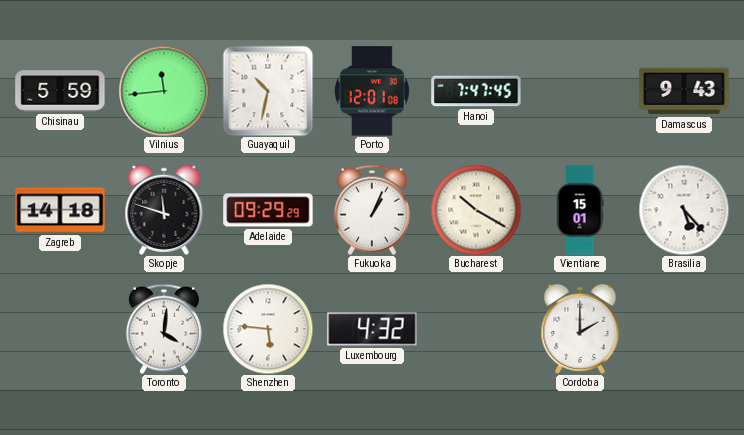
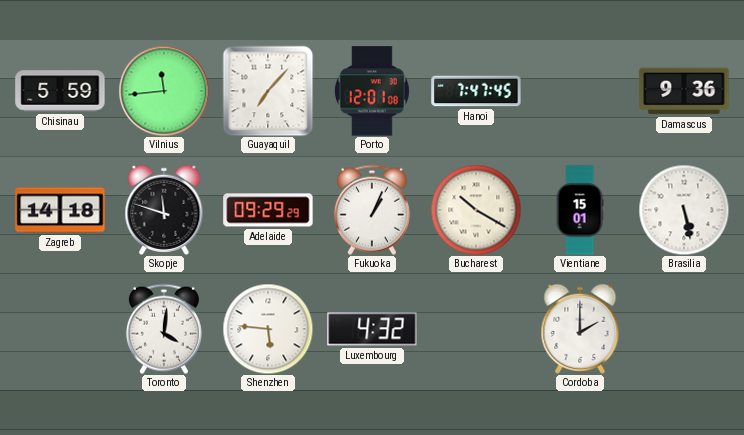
Guayaquil: 10:32 -> 7:07
Damascus: 9:43 -> 9:36
Brasilia: 5:23 -> 5:28
